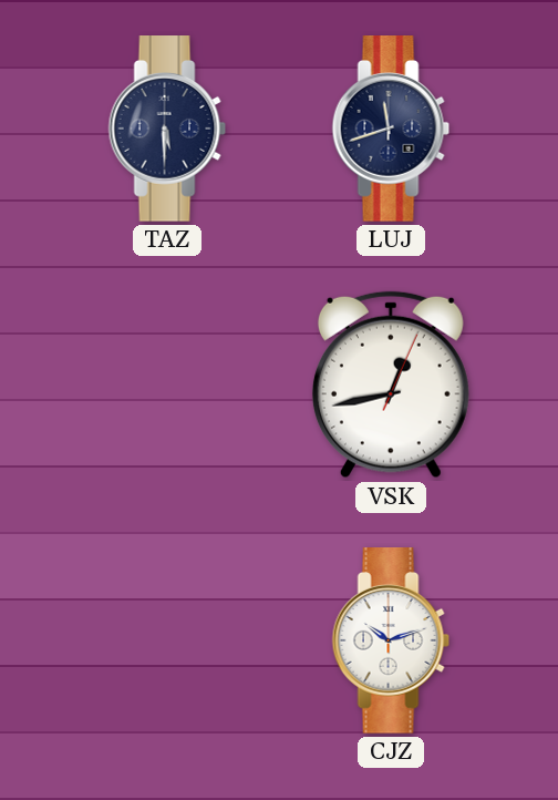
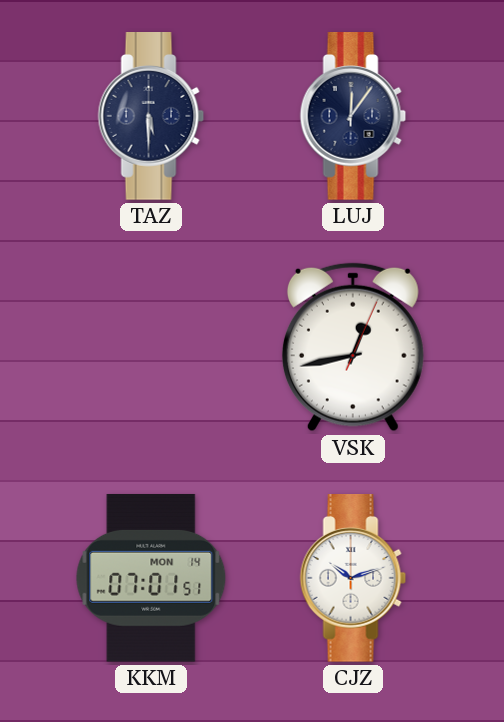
LUJ: 11:42 -> 12:06
KKM: none -> 07:01
